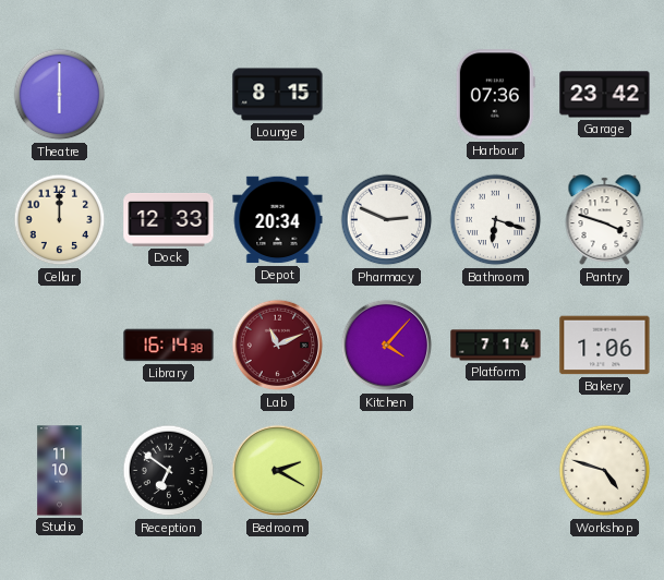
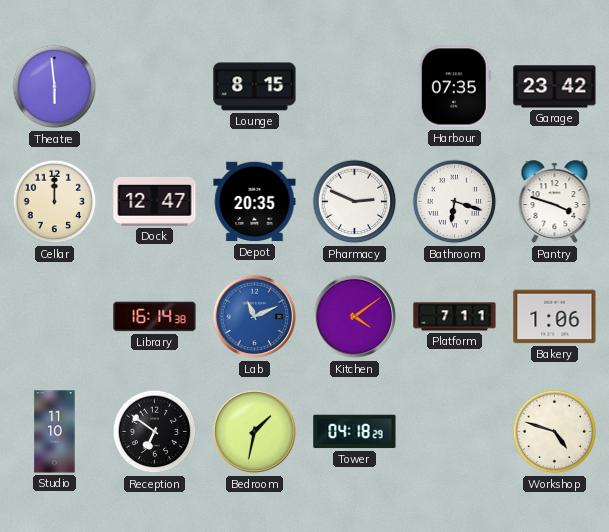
Theatre: 6:00 -> 5:59
Harbour: 07:36 -> 07:35
Dock: 12:33 -> 12:47
Depot: 20:34 -> 20:35
Lab dial: burgundy -> blue
Kitchen: 4:07 -> 4:09
Platform: 7:14 -> 7:11
Bedroom: 2:20 -> 1:32
Tower: none -> 04:18
